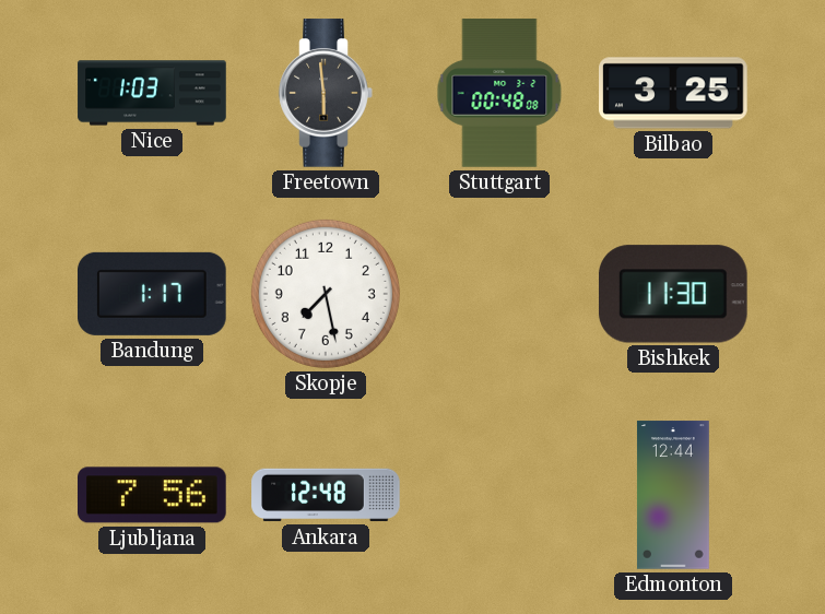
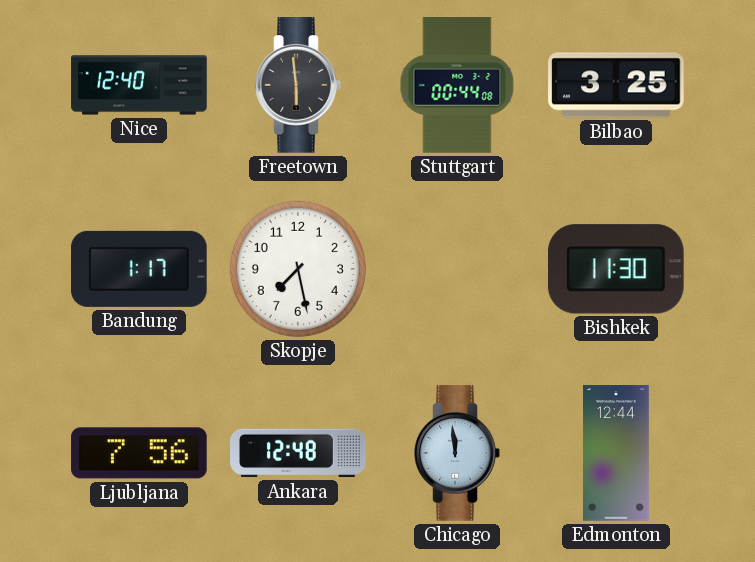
Nice: 1:03 -> 12:40
Stuttgart: 00:48 -> 00:44
Chicago: none -> 11:59
